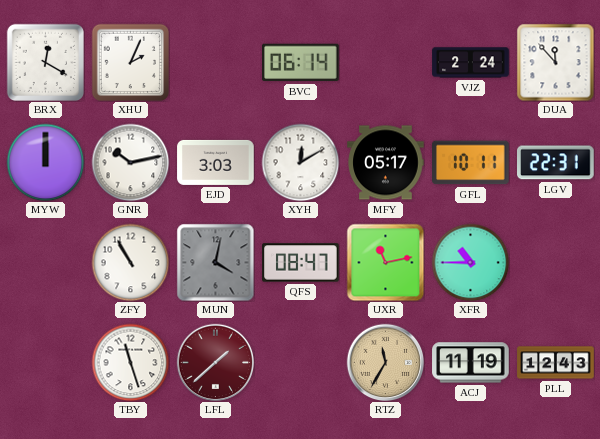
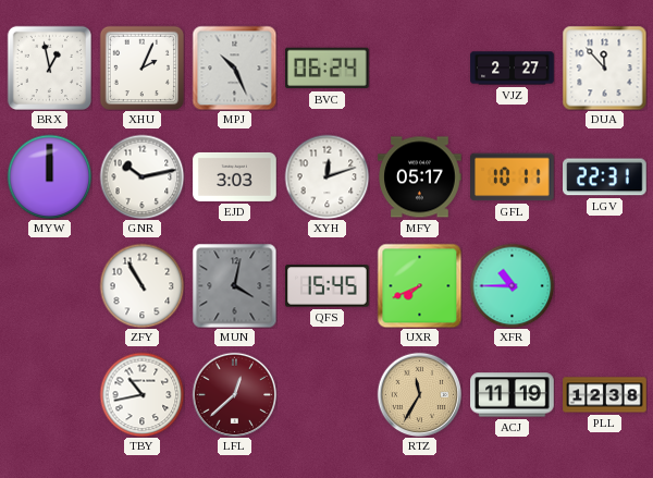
BRX: 12:20 -> 12:58
MPJ: none -> 10:26
BVC: 06:14 -> 06:24
VJZ: 2:24 -> 2:27
XYH: 12:10 -> 12:12
QFS: 08:47 -> 15:45
UXR: 11:13 -> 7:41
TBY: 11:27 -> 10:43
LFL: 1:38 -> 12:38
PLL: 12:43 -> 12:38
